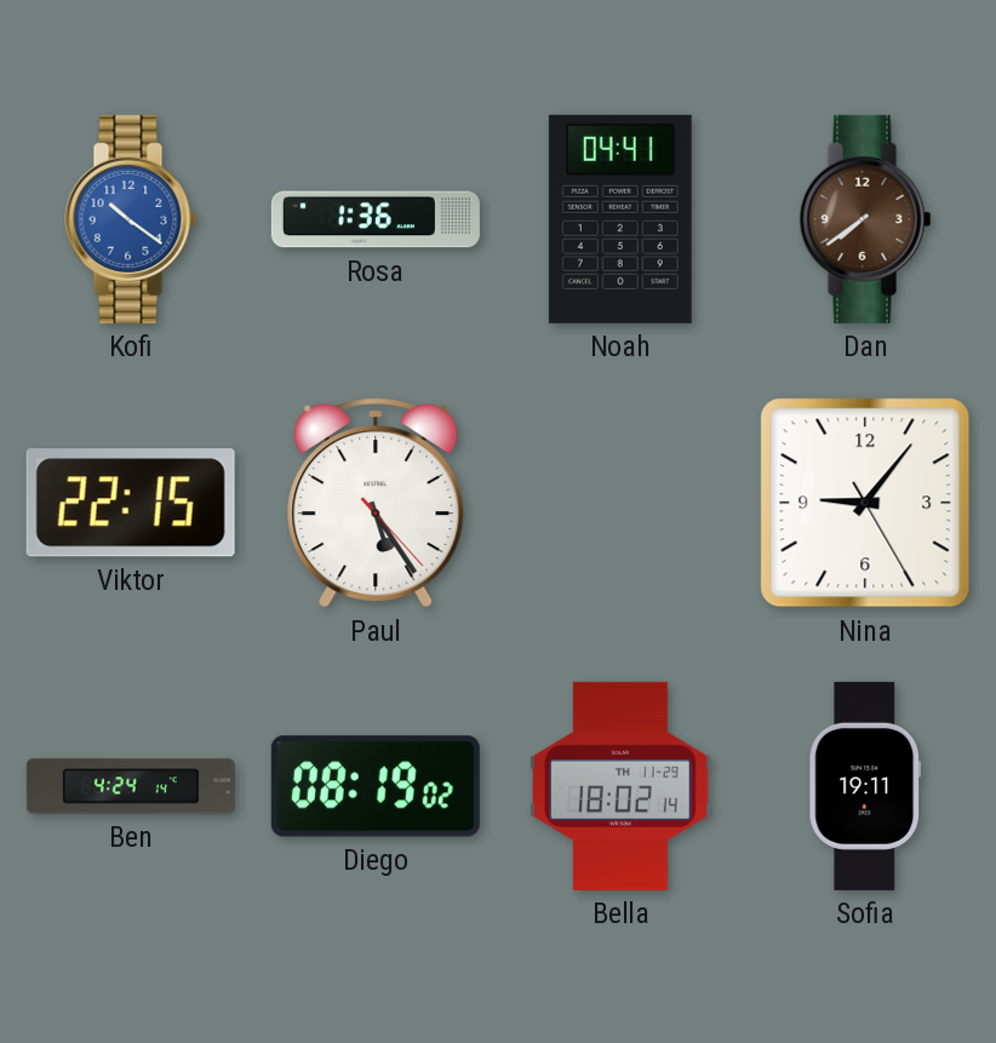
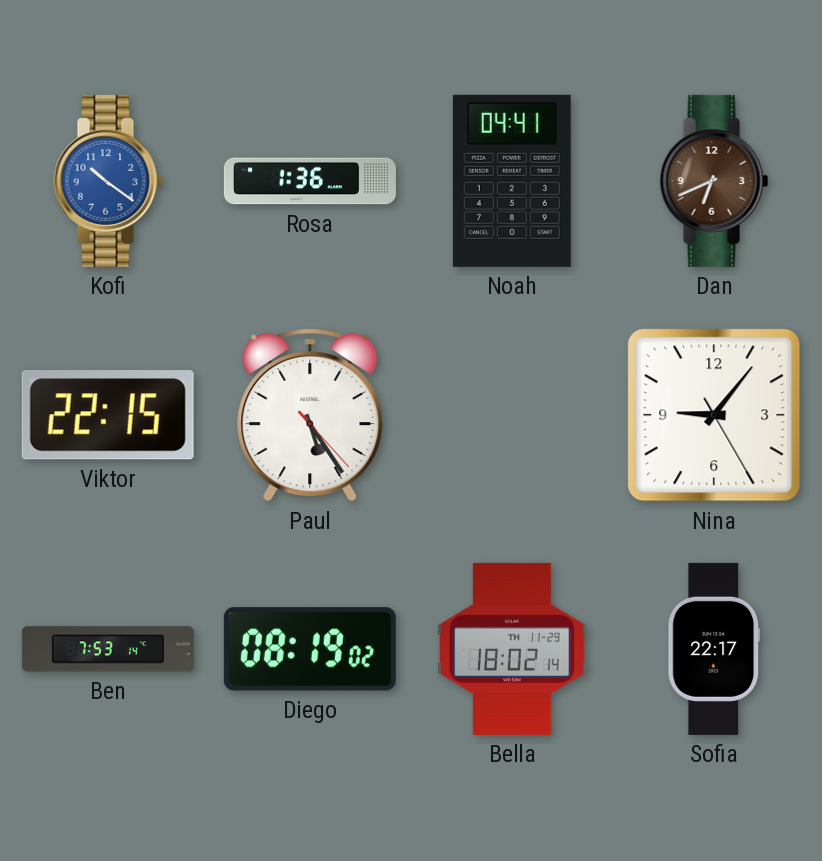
Dan: 7:39 -> 6:41
Ben: 4:24 -> 7:53
Sofia: 19:11 -> 22:17
